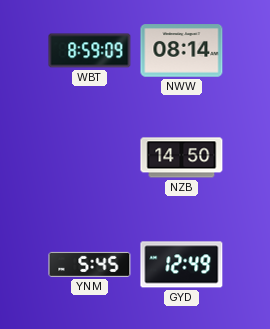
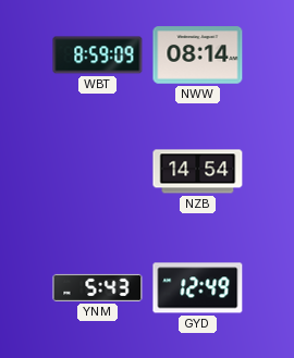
NZB: 14:50 -> 14:54
YNM: 5:45 -> 5:43
